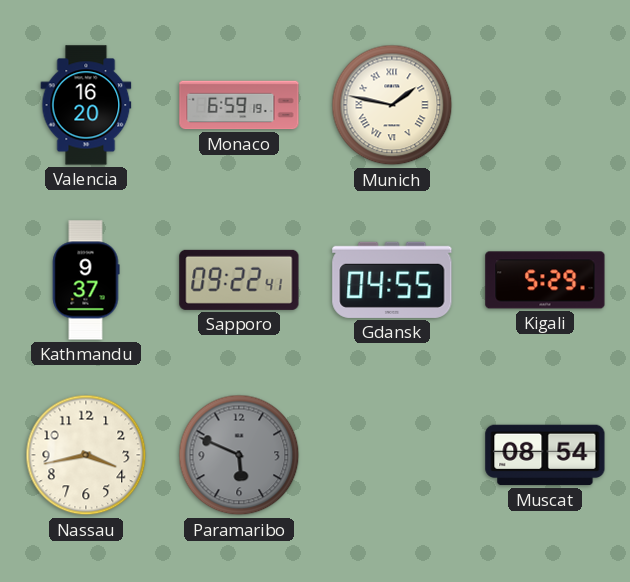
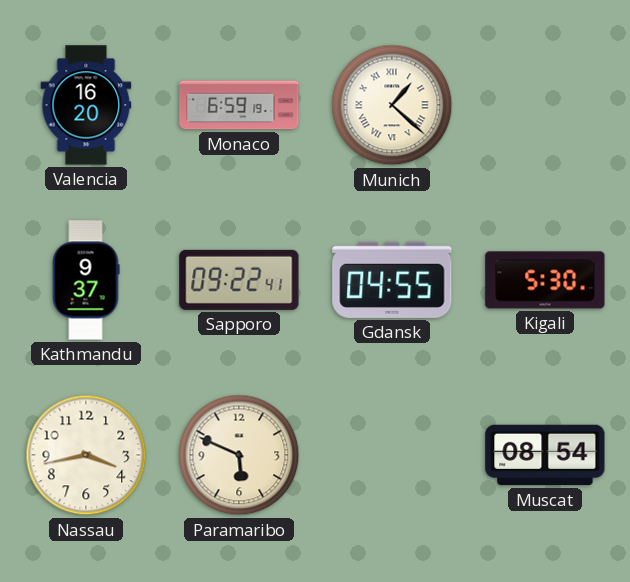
Munich: 1:47 -> 1:22
Kigali: 5:29 -> 5:30
Paramaribo dial: grey -> cream
